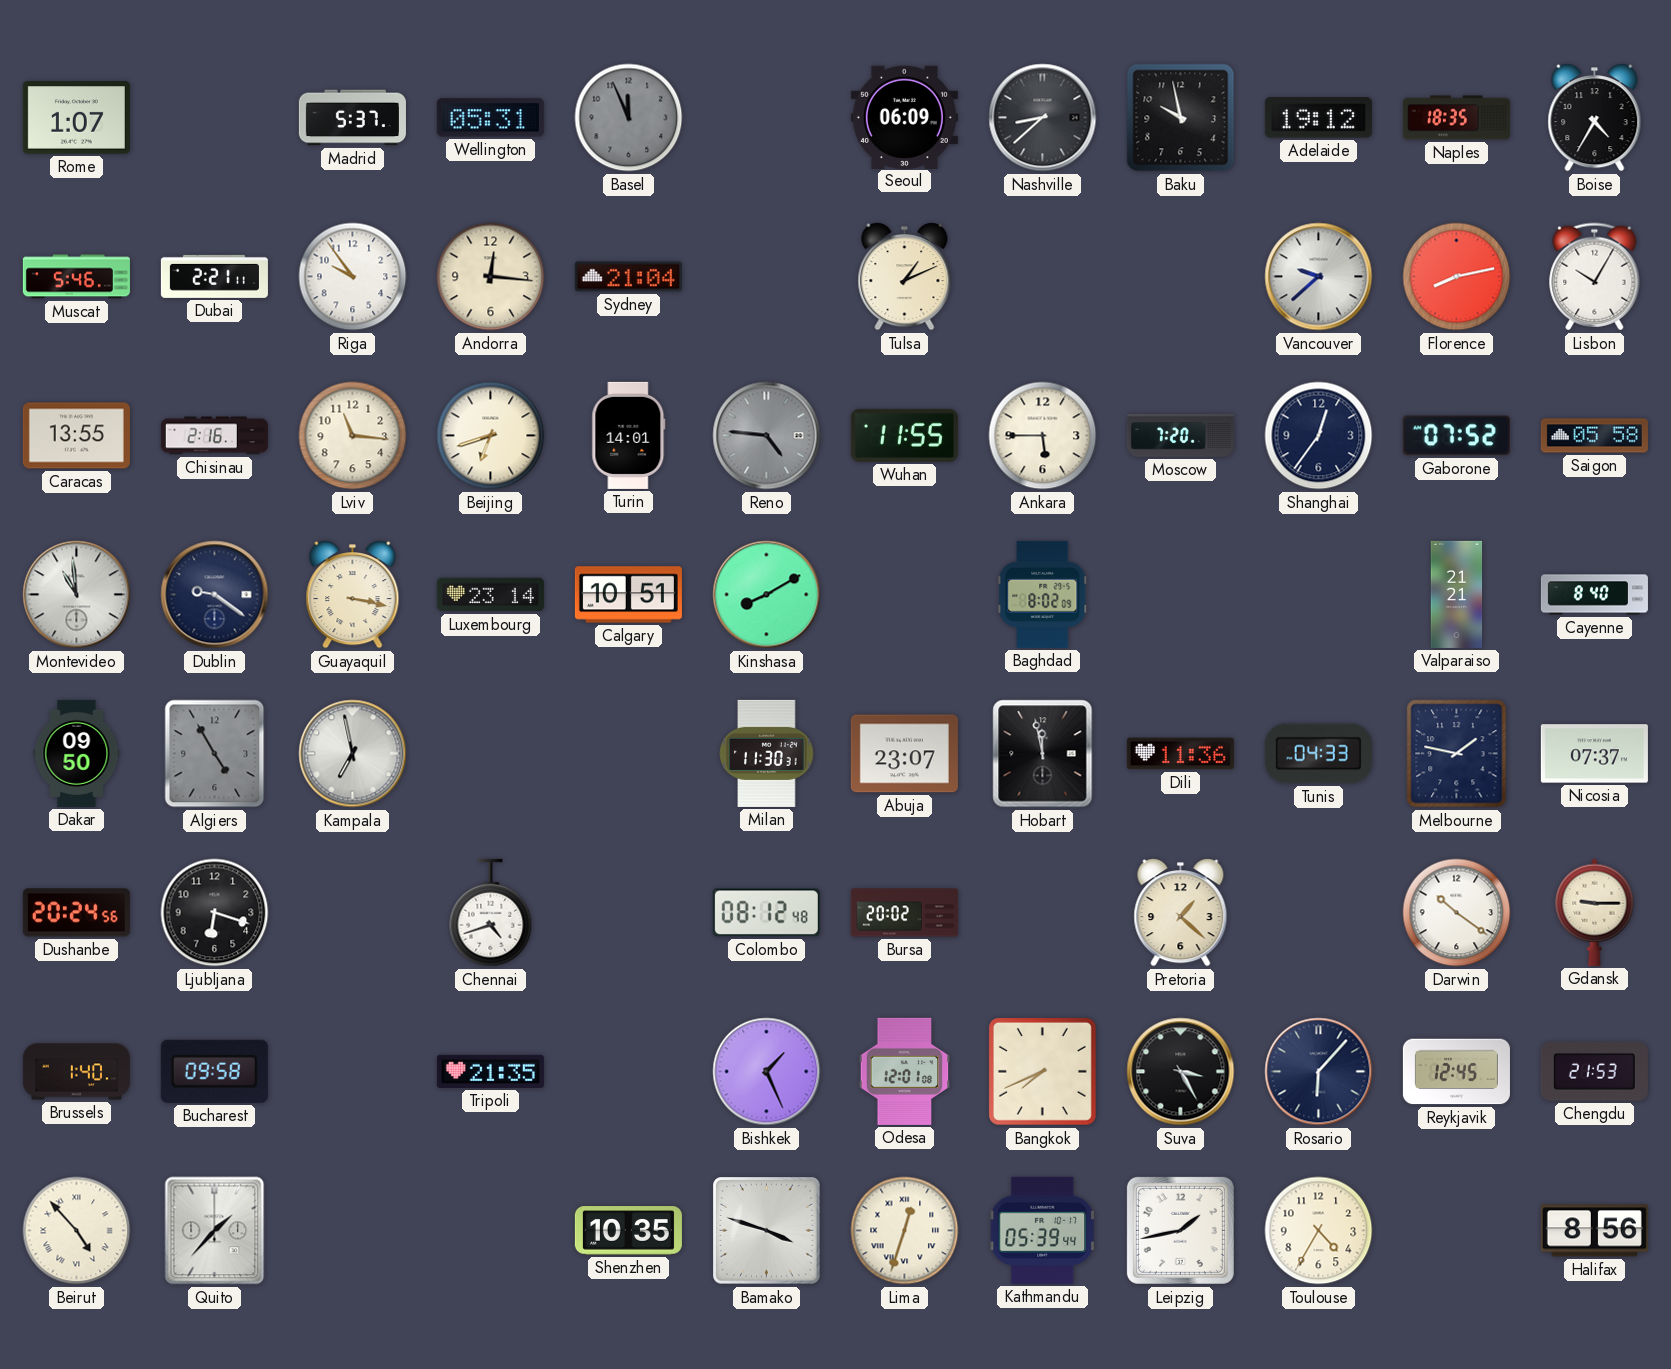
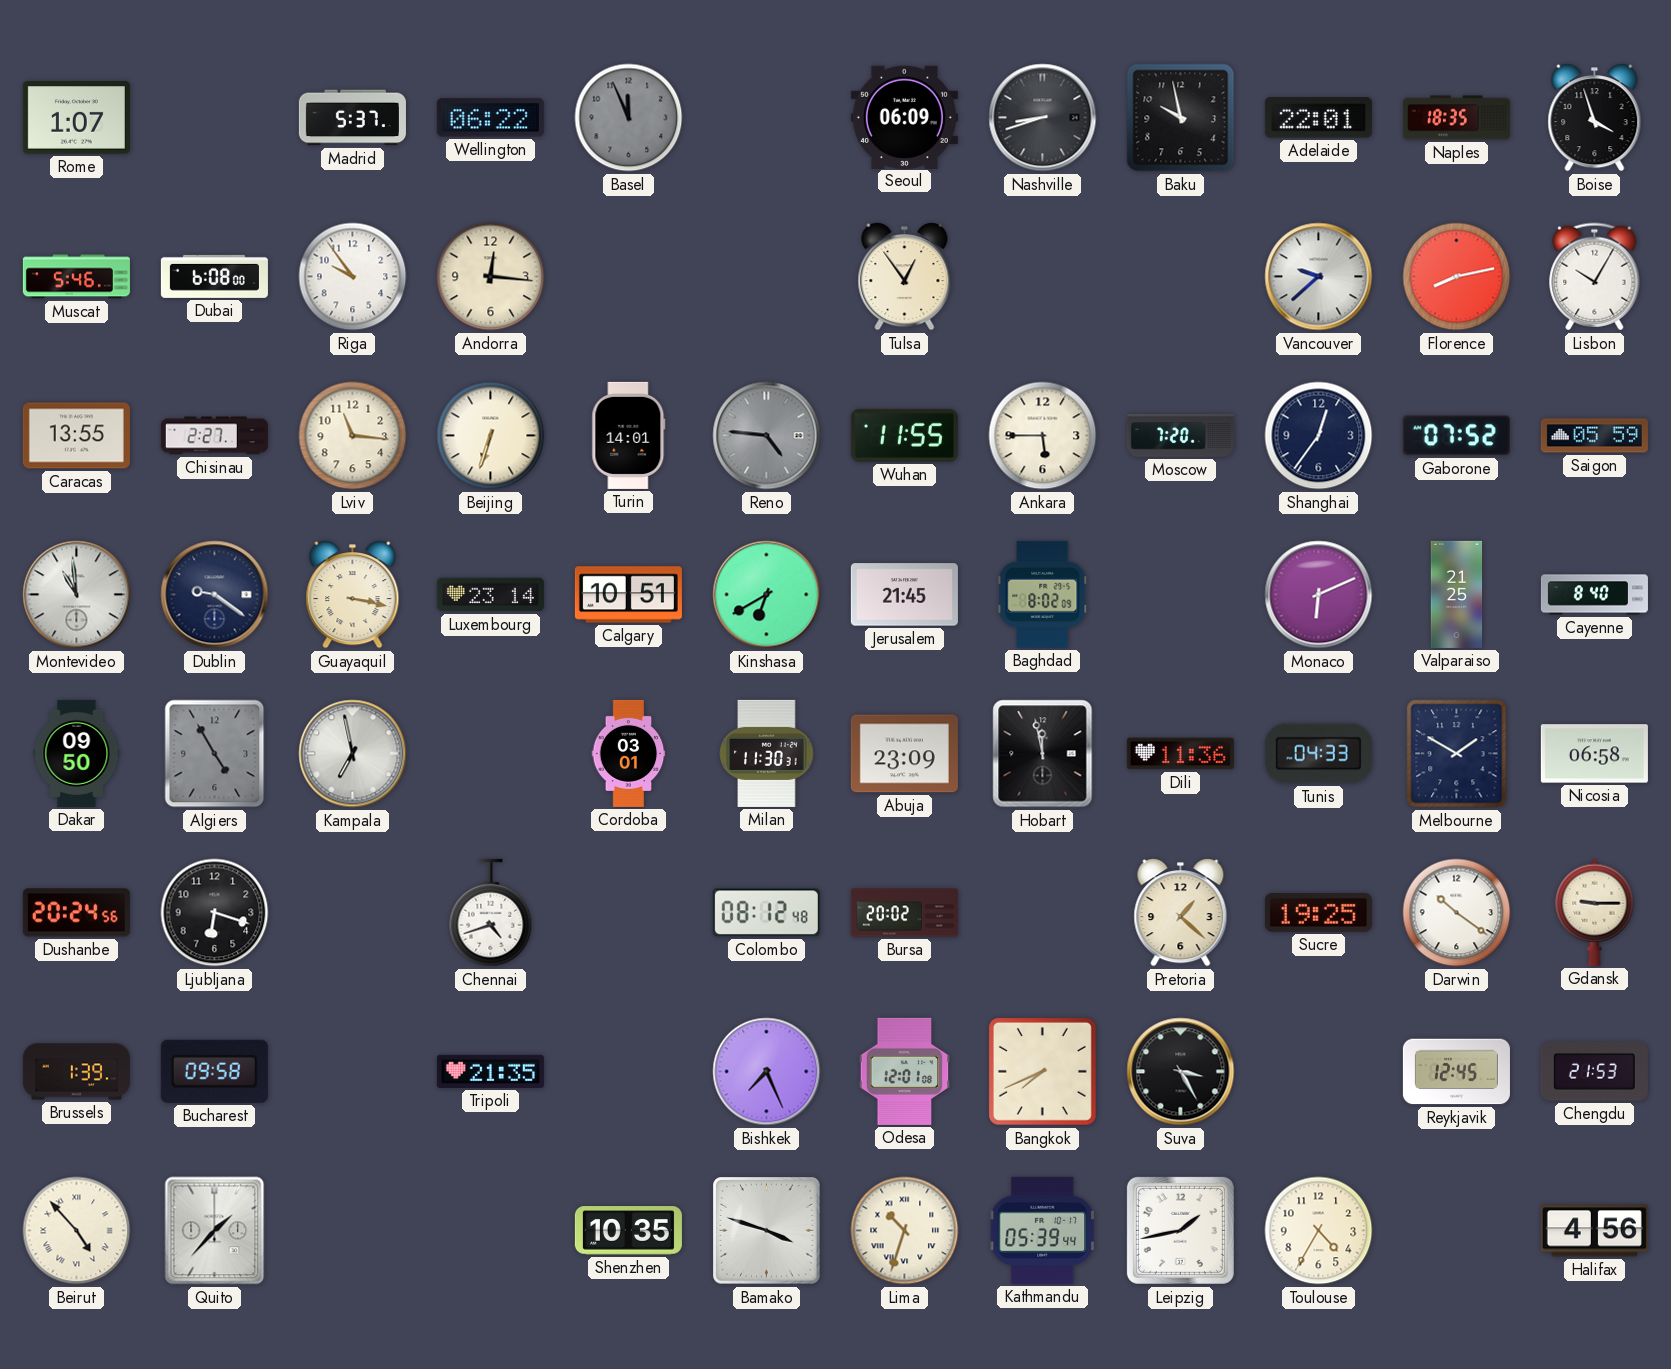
Wellington: 05:31 -> 06:22
Nashville: 8:38 -> 8:42
Adelaide: 19:12 -> 22:01
Boise: 4:35 -> 3:57
Dubai: 2:21 -> 6:08
Sydney: 21:04 -> none
Tulsa: 1:11 -> 12:54
Chisinau: 2:16 -> 2:27
Beijing: 6:42 -> 6:33
Saigon: 05:58 -> 05:59
Kinshasa: 8:10 -> 6:40
Jerusalem: none -> 21:45
Monaco: none -> 6:11
Valparaiso: 21:21 -> 21:25
Cordoba: none -> 03:01
Abuja: 23:07 -> 23:09
Melbourne: 1:47 -> 1:50
Nicosia: 07:37 -> 06:58
Sucre: none -> 19:25
Brussels: 1:40 -> 1:39
Bishkek: 1:26 -> 7:26
Rosario: 6:07 -> none
Lima: 12:33 -> 10:33
Halifax: 8:56 -> 4:56
